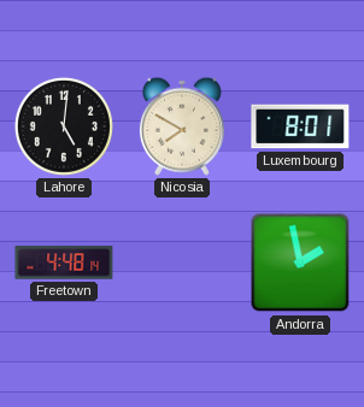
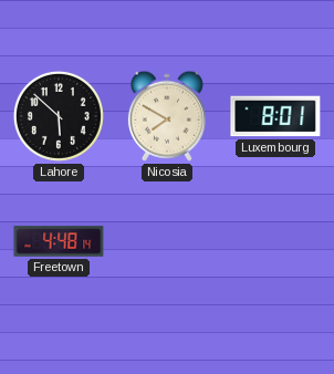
Lahore: 5:01 -> 5:52
Andorra: 1:58 -> none
